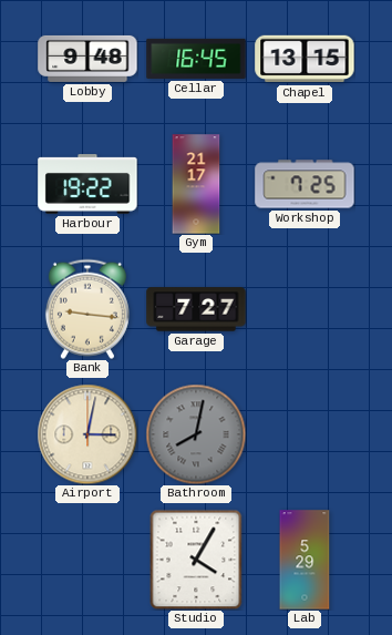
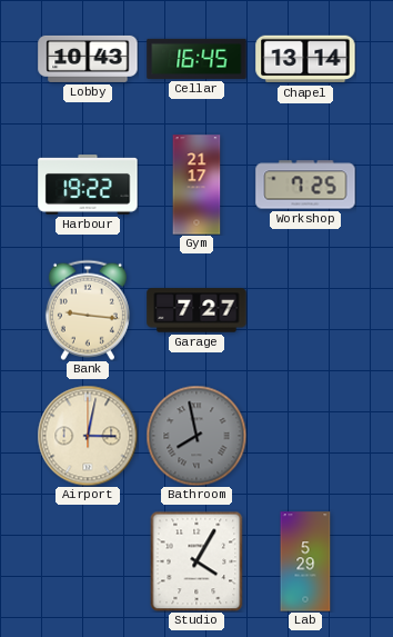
Lobby: 9:48 -> 10:43
Chapel: 13:15 -> 13:14
Bathroom: 8:02 -> 7:58
